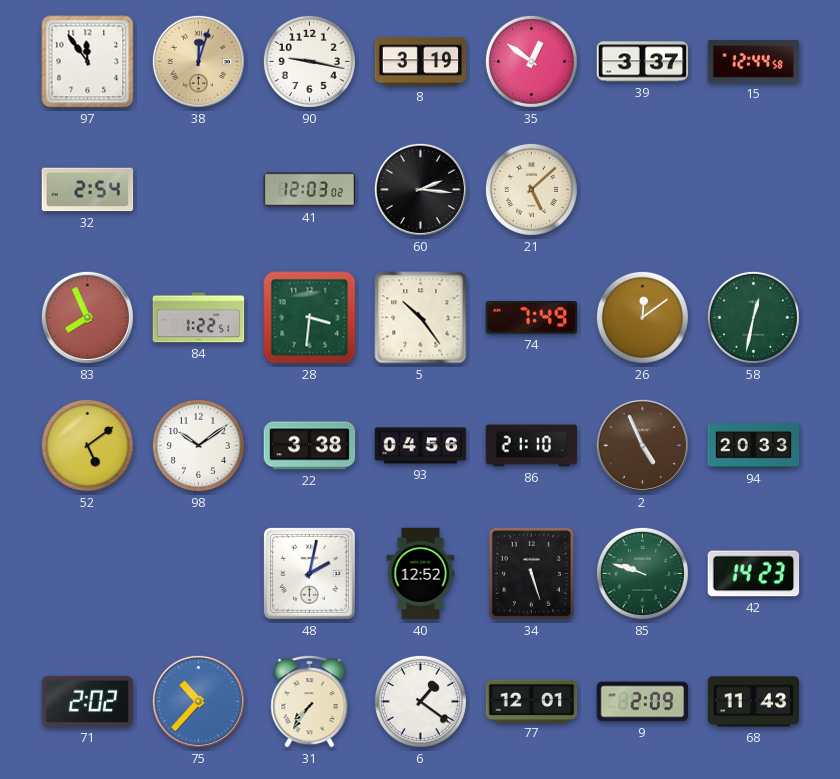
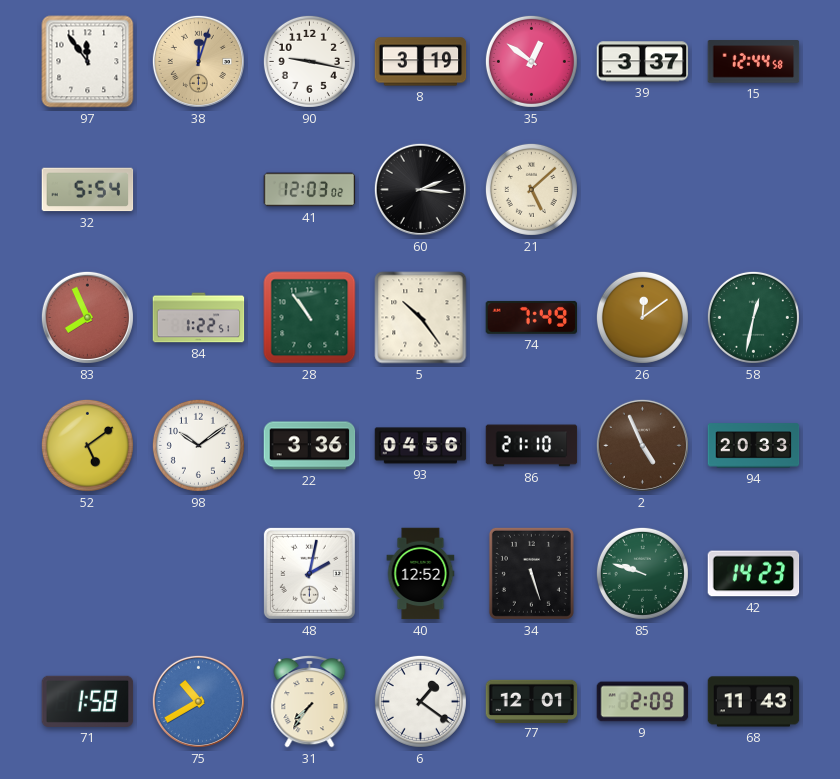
32: 2:54 -> 5:54
28: 3:31 -> 10:54
22: 3:38 -> 3:36
71: 2:02 -> 1:58
75: 10:37 -> 10:40
